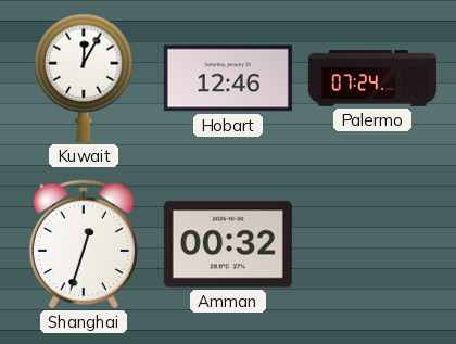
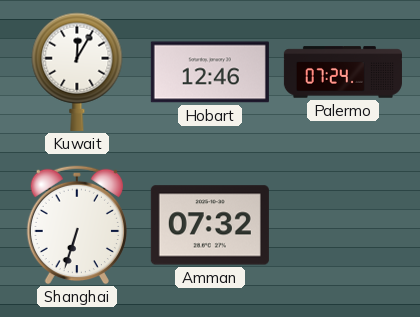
Shanghai: 12:33 -> 6:33
Amman: 00:32 -> 07:32
